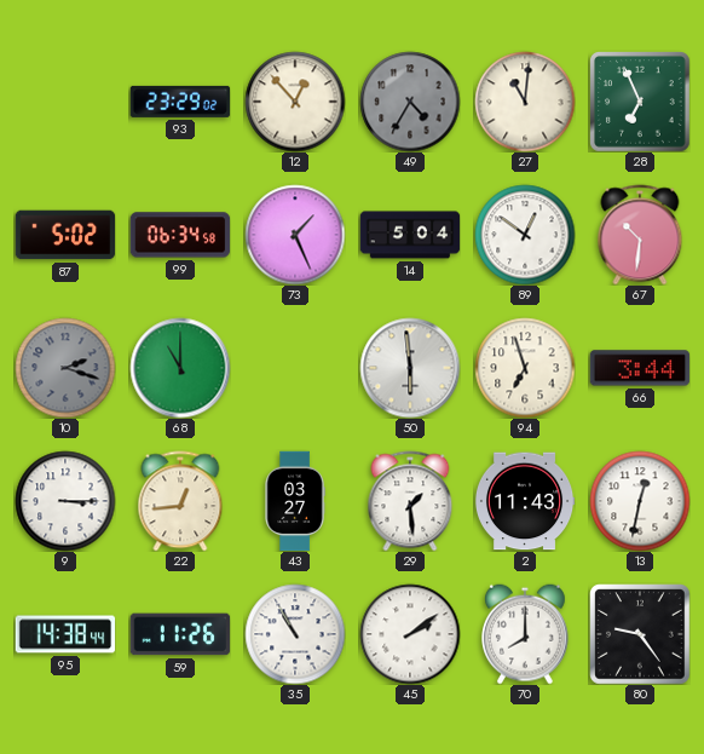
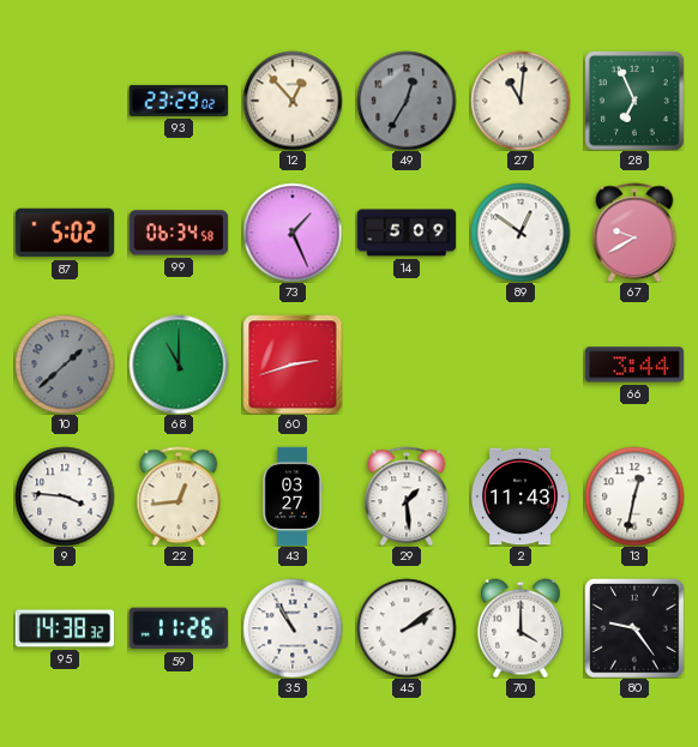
49: 4:35 -> 12:35
14: 5:04 -> 5:09
67: 10:31 -> 9:40
10: 2:18 -> 1:38
60: none -> 2:42
50: 5:59 -> none
94: 6:57 -> none
9: 3:15 -> 3:46
95: 14:38:44 -> 14:38:32
70: 8:00 -> 4:00
